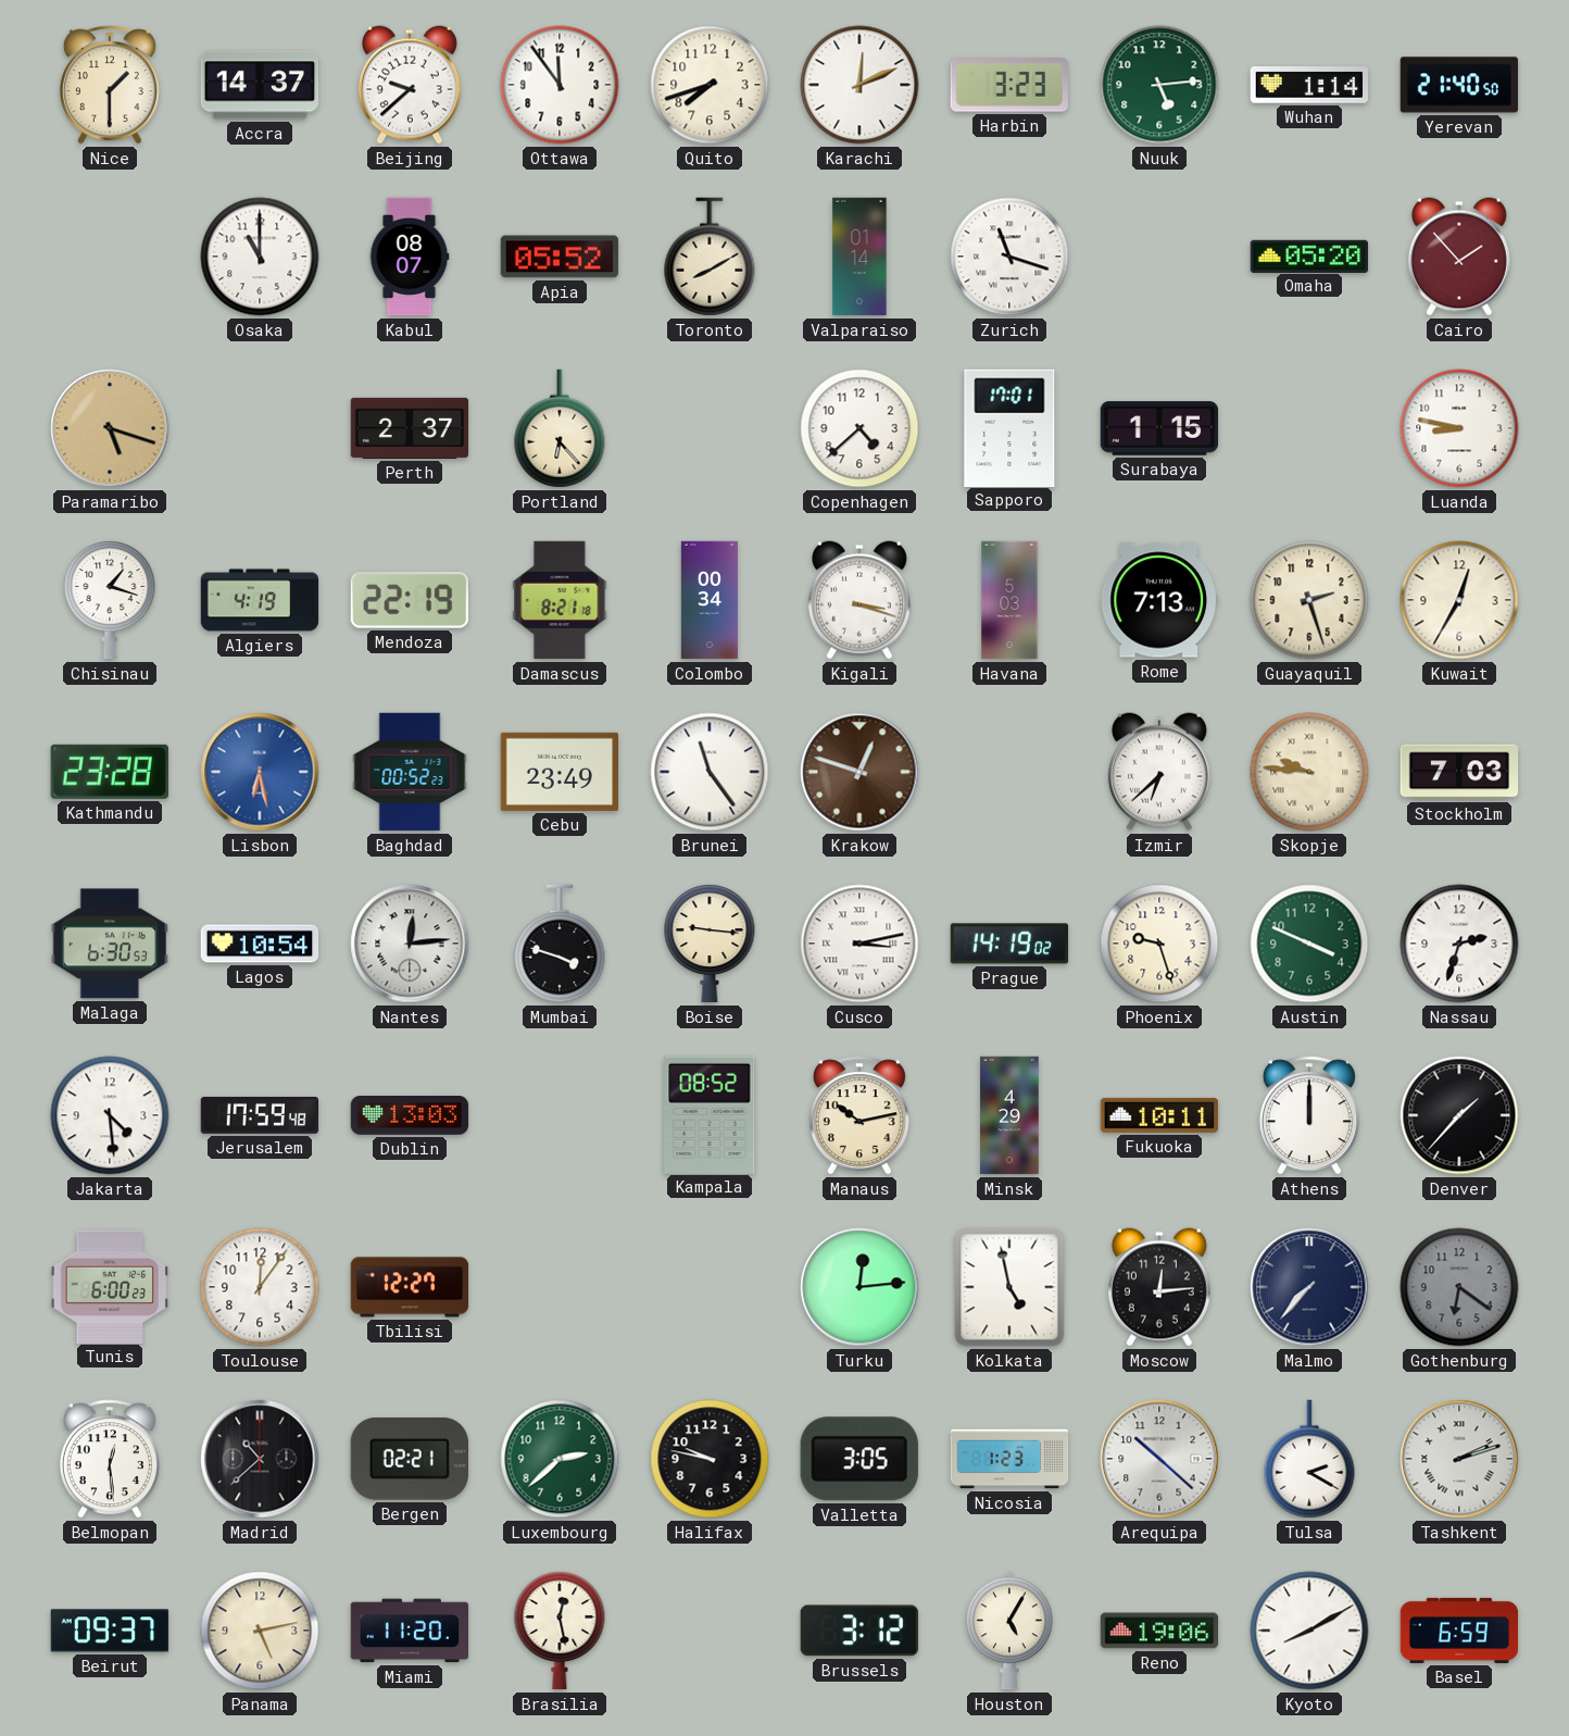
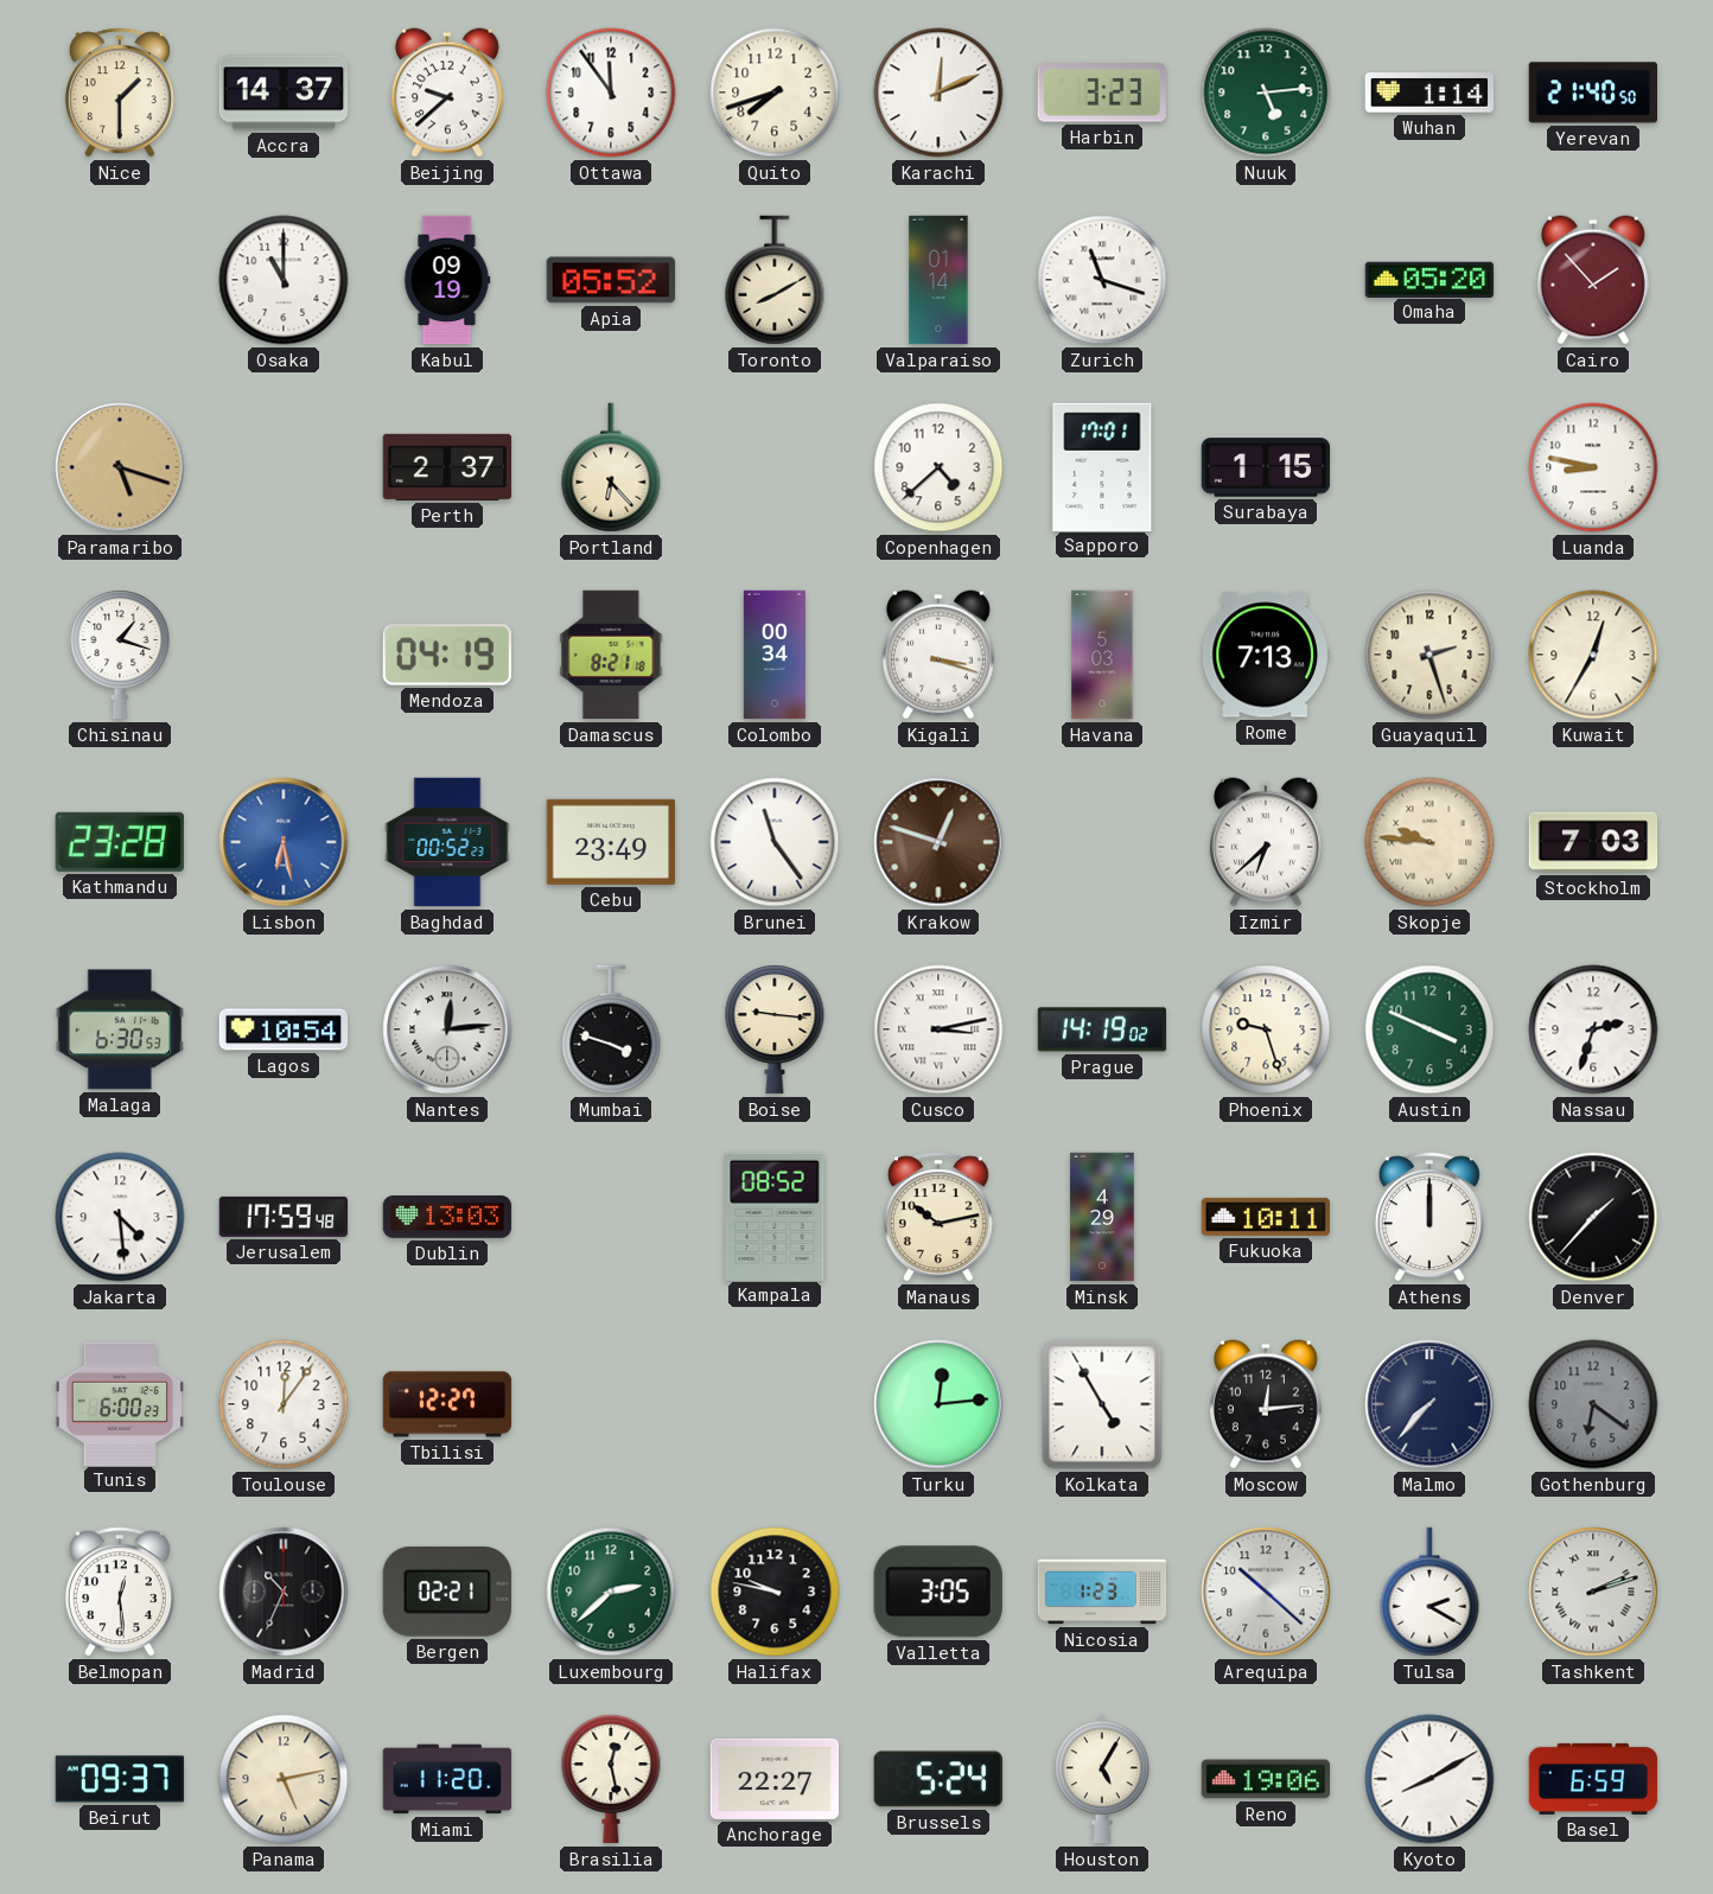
Kabul: 08:07 -> 09:19
Algiers: 4:19 -> none
Mendoza: 22:19 -> 04:19
Kolkata: 4:58 -> 4:55
Madrid: 10:38 -> 10:34
Anchorage: none -> 22:27
Brussels: 3:12 -> 5:24
